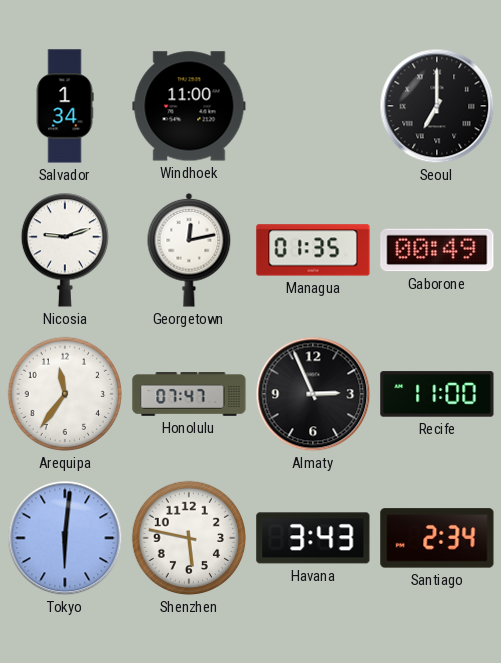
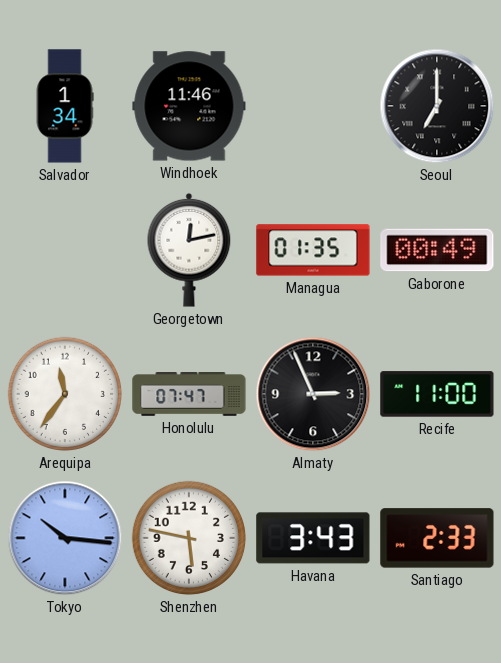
Windhoek: 11:00 -> 11:46
Nicosia: 9:12 -> none
Tokyo: 6:01 -> 10:16
Santiago: 2:34 -> 2:33
